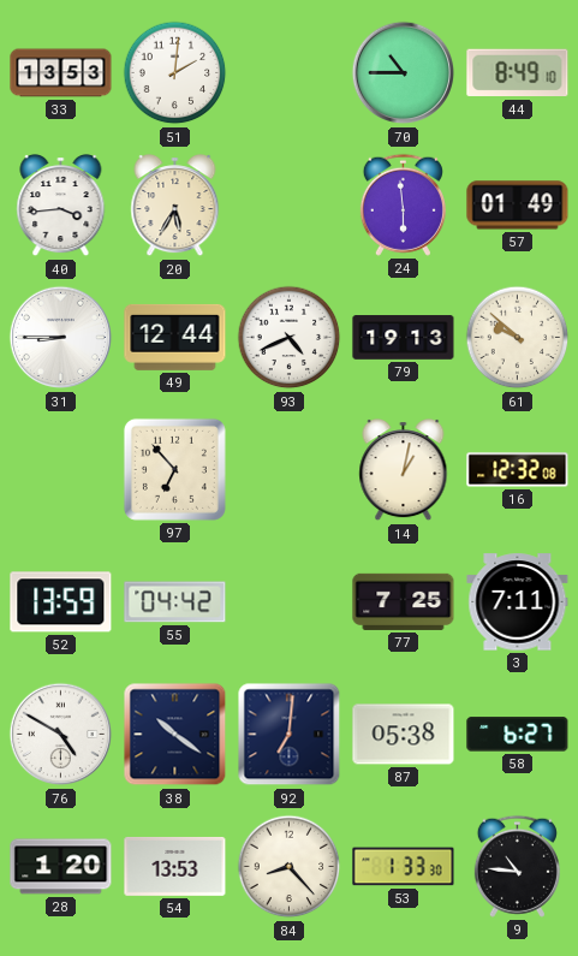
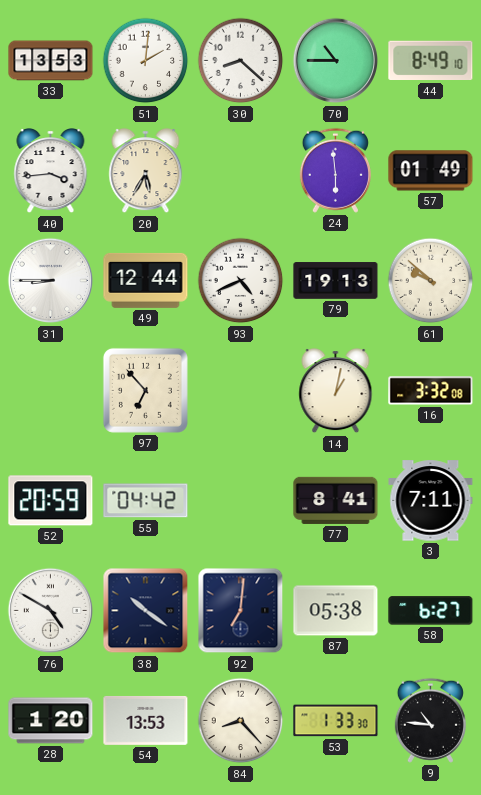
30: none -> 8:22
16: 12:32 -> 3:32
52: 13:59 -> 20:59
77: 7:25 -> 8:41
